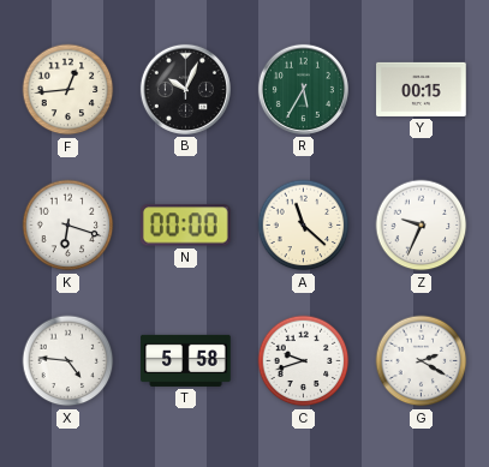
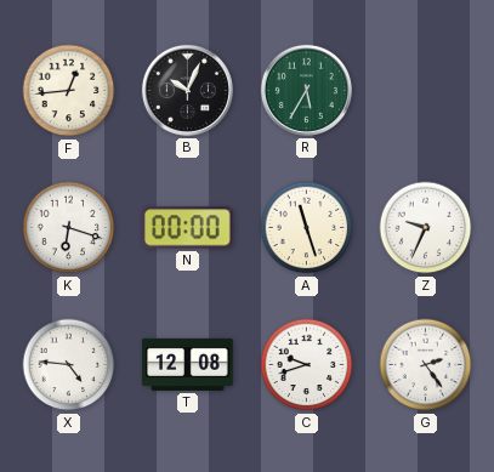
Y: 00:15 -> none
A: 11:22 -> 11:27
T: 5:58 -> 12:08
G: 2:20 -> 2:24
